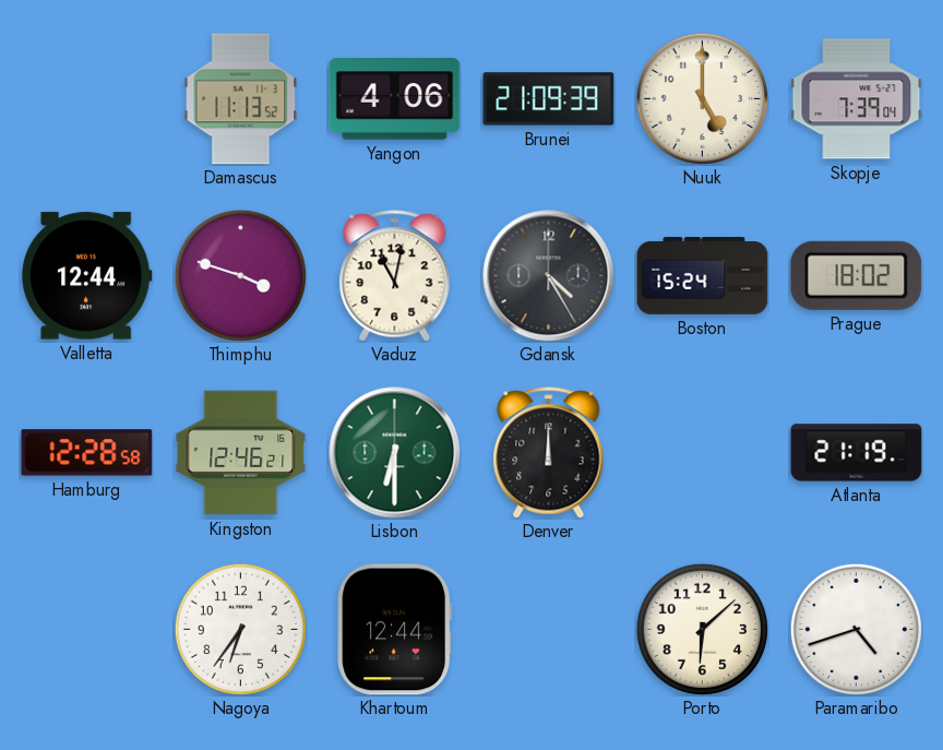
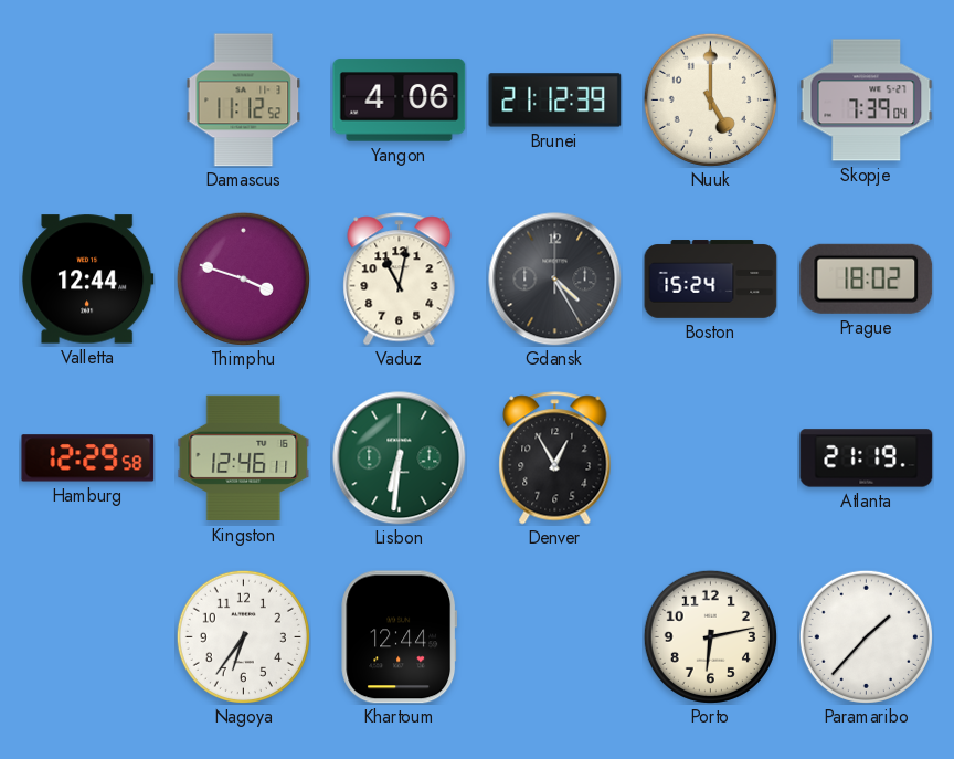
Damascus: 11:13 -> 11:12
Brunei: 21:09 -> 21:12
Hamburg: 12:28 -> 12:29
Kingston: 12:46:21 -> 12:46:11
Lisbon: 6:30 -> 6:31
Denver: 12:00 -> 12:55
Porto: 6:08 -> 6:13
Paramaribo: 4:42 -> 1:37
